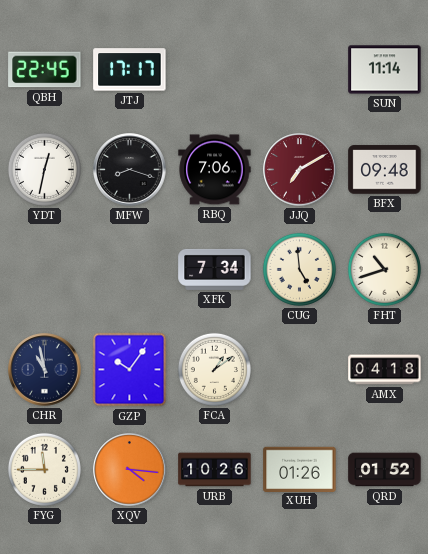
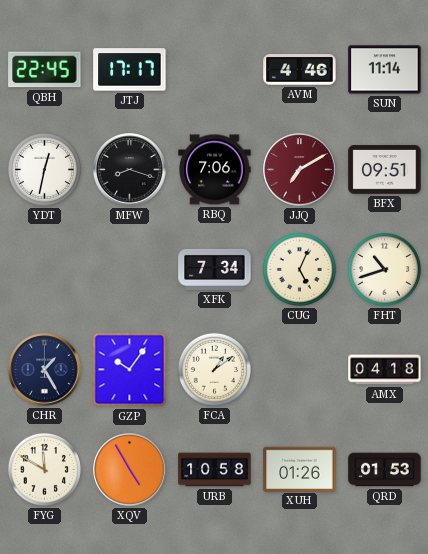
AVM: none -> 4:46
BFX: 09:48 -> 09:51
CUG: 4:59 -> 5:04
CHR: 10:58 -> 1:25
FYG: 11:45 -> 11:50
XQV: 4:16 -> 4:55
URB: 10:26 -> 10:58
QRD: 01:52 -> 01:53
